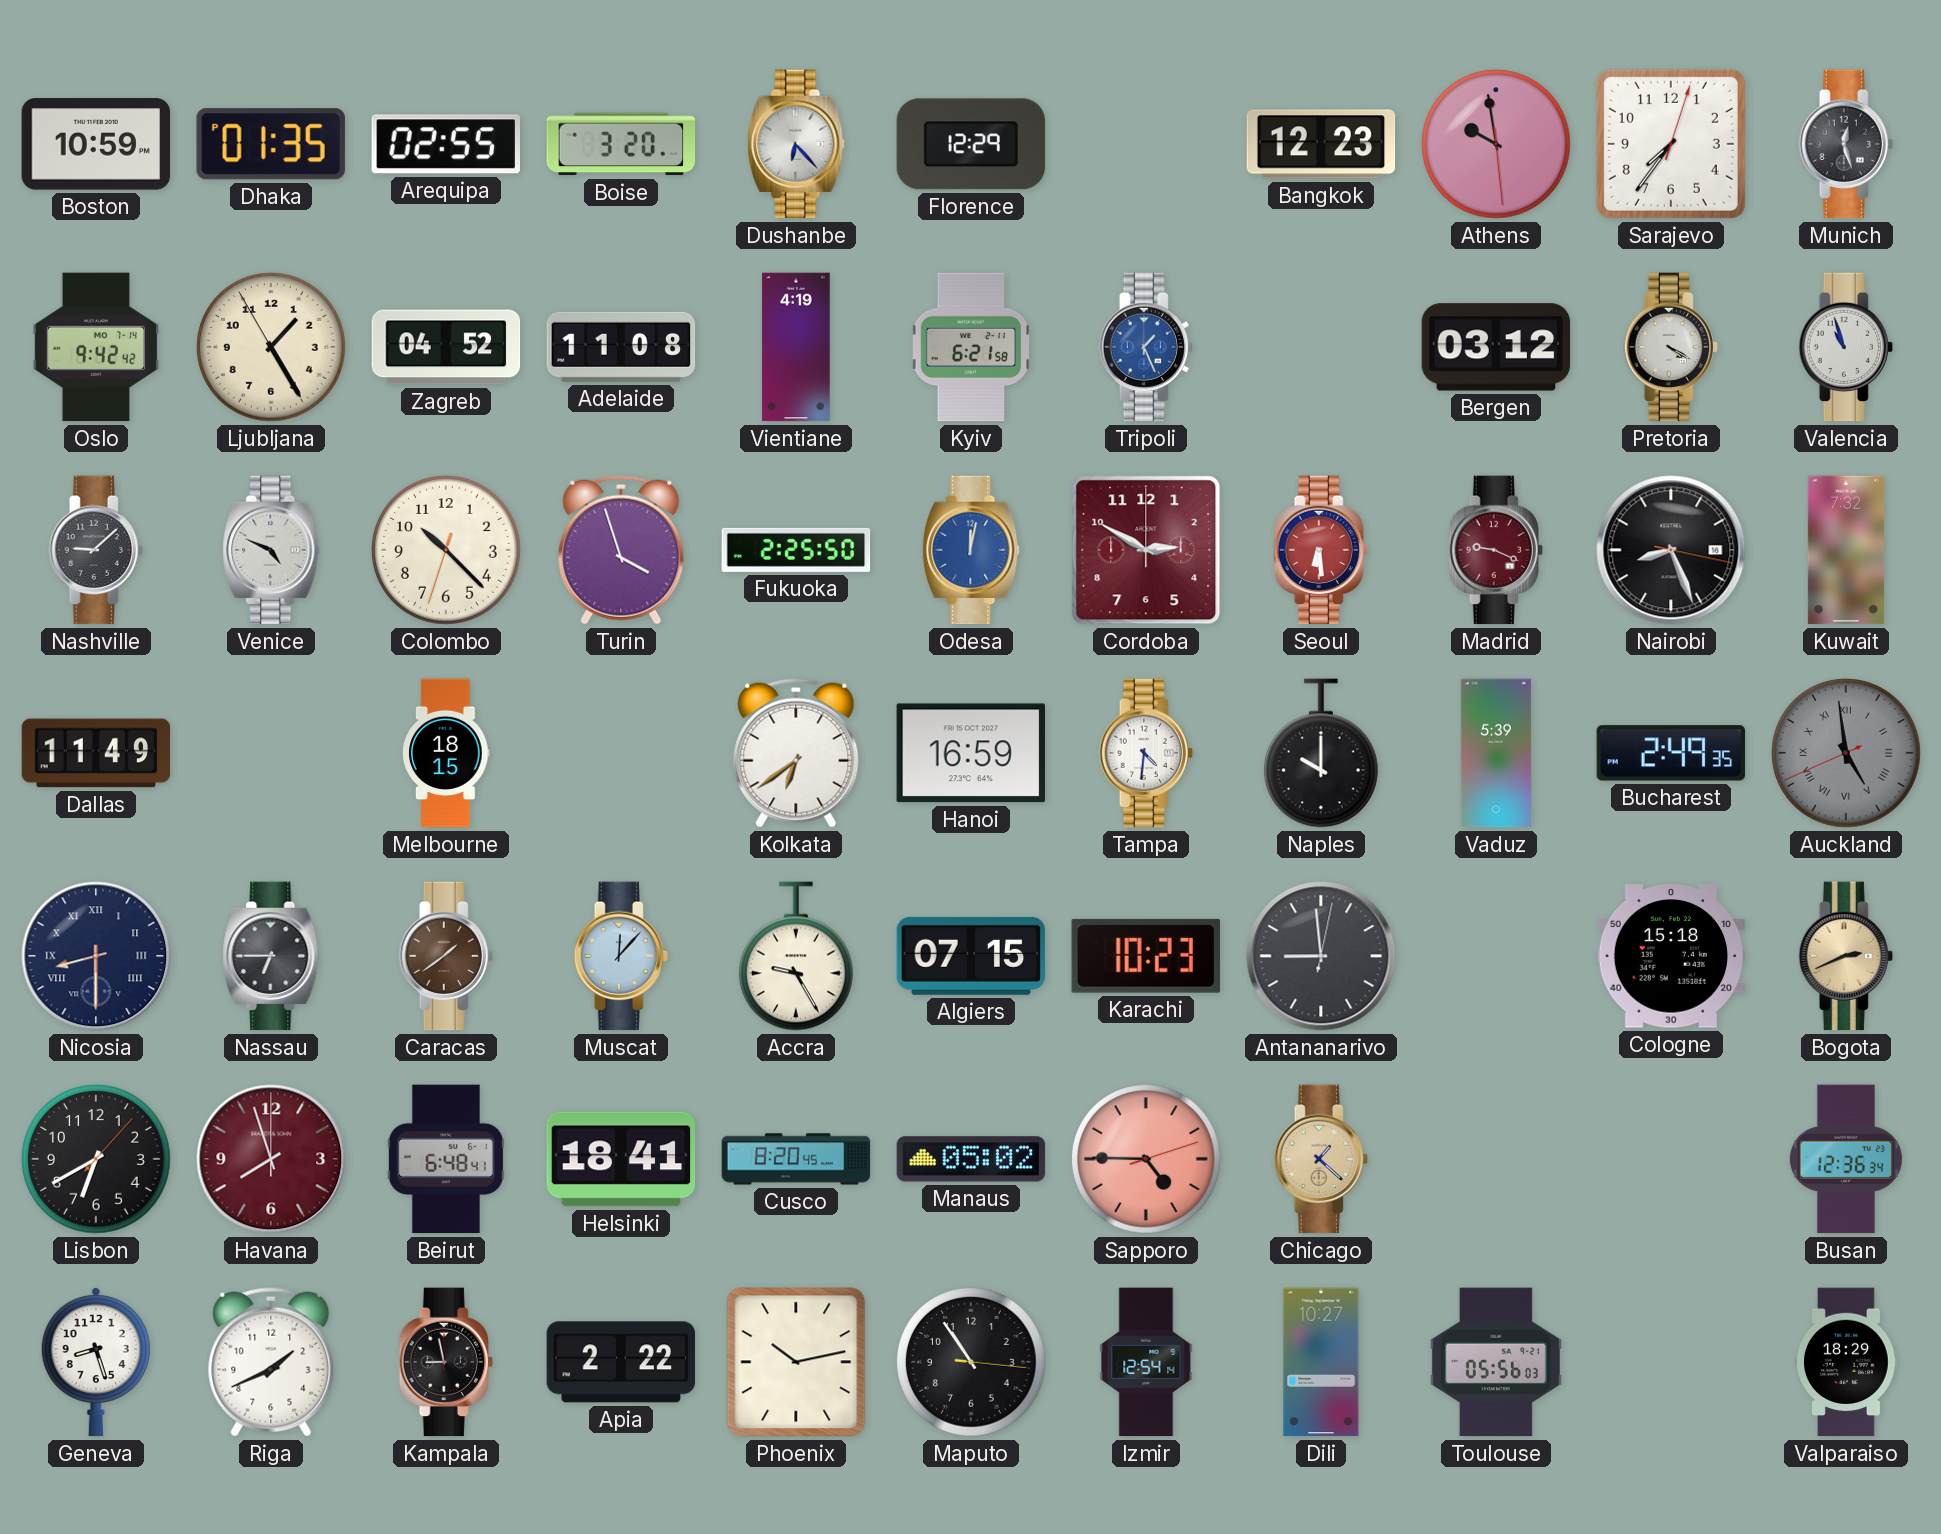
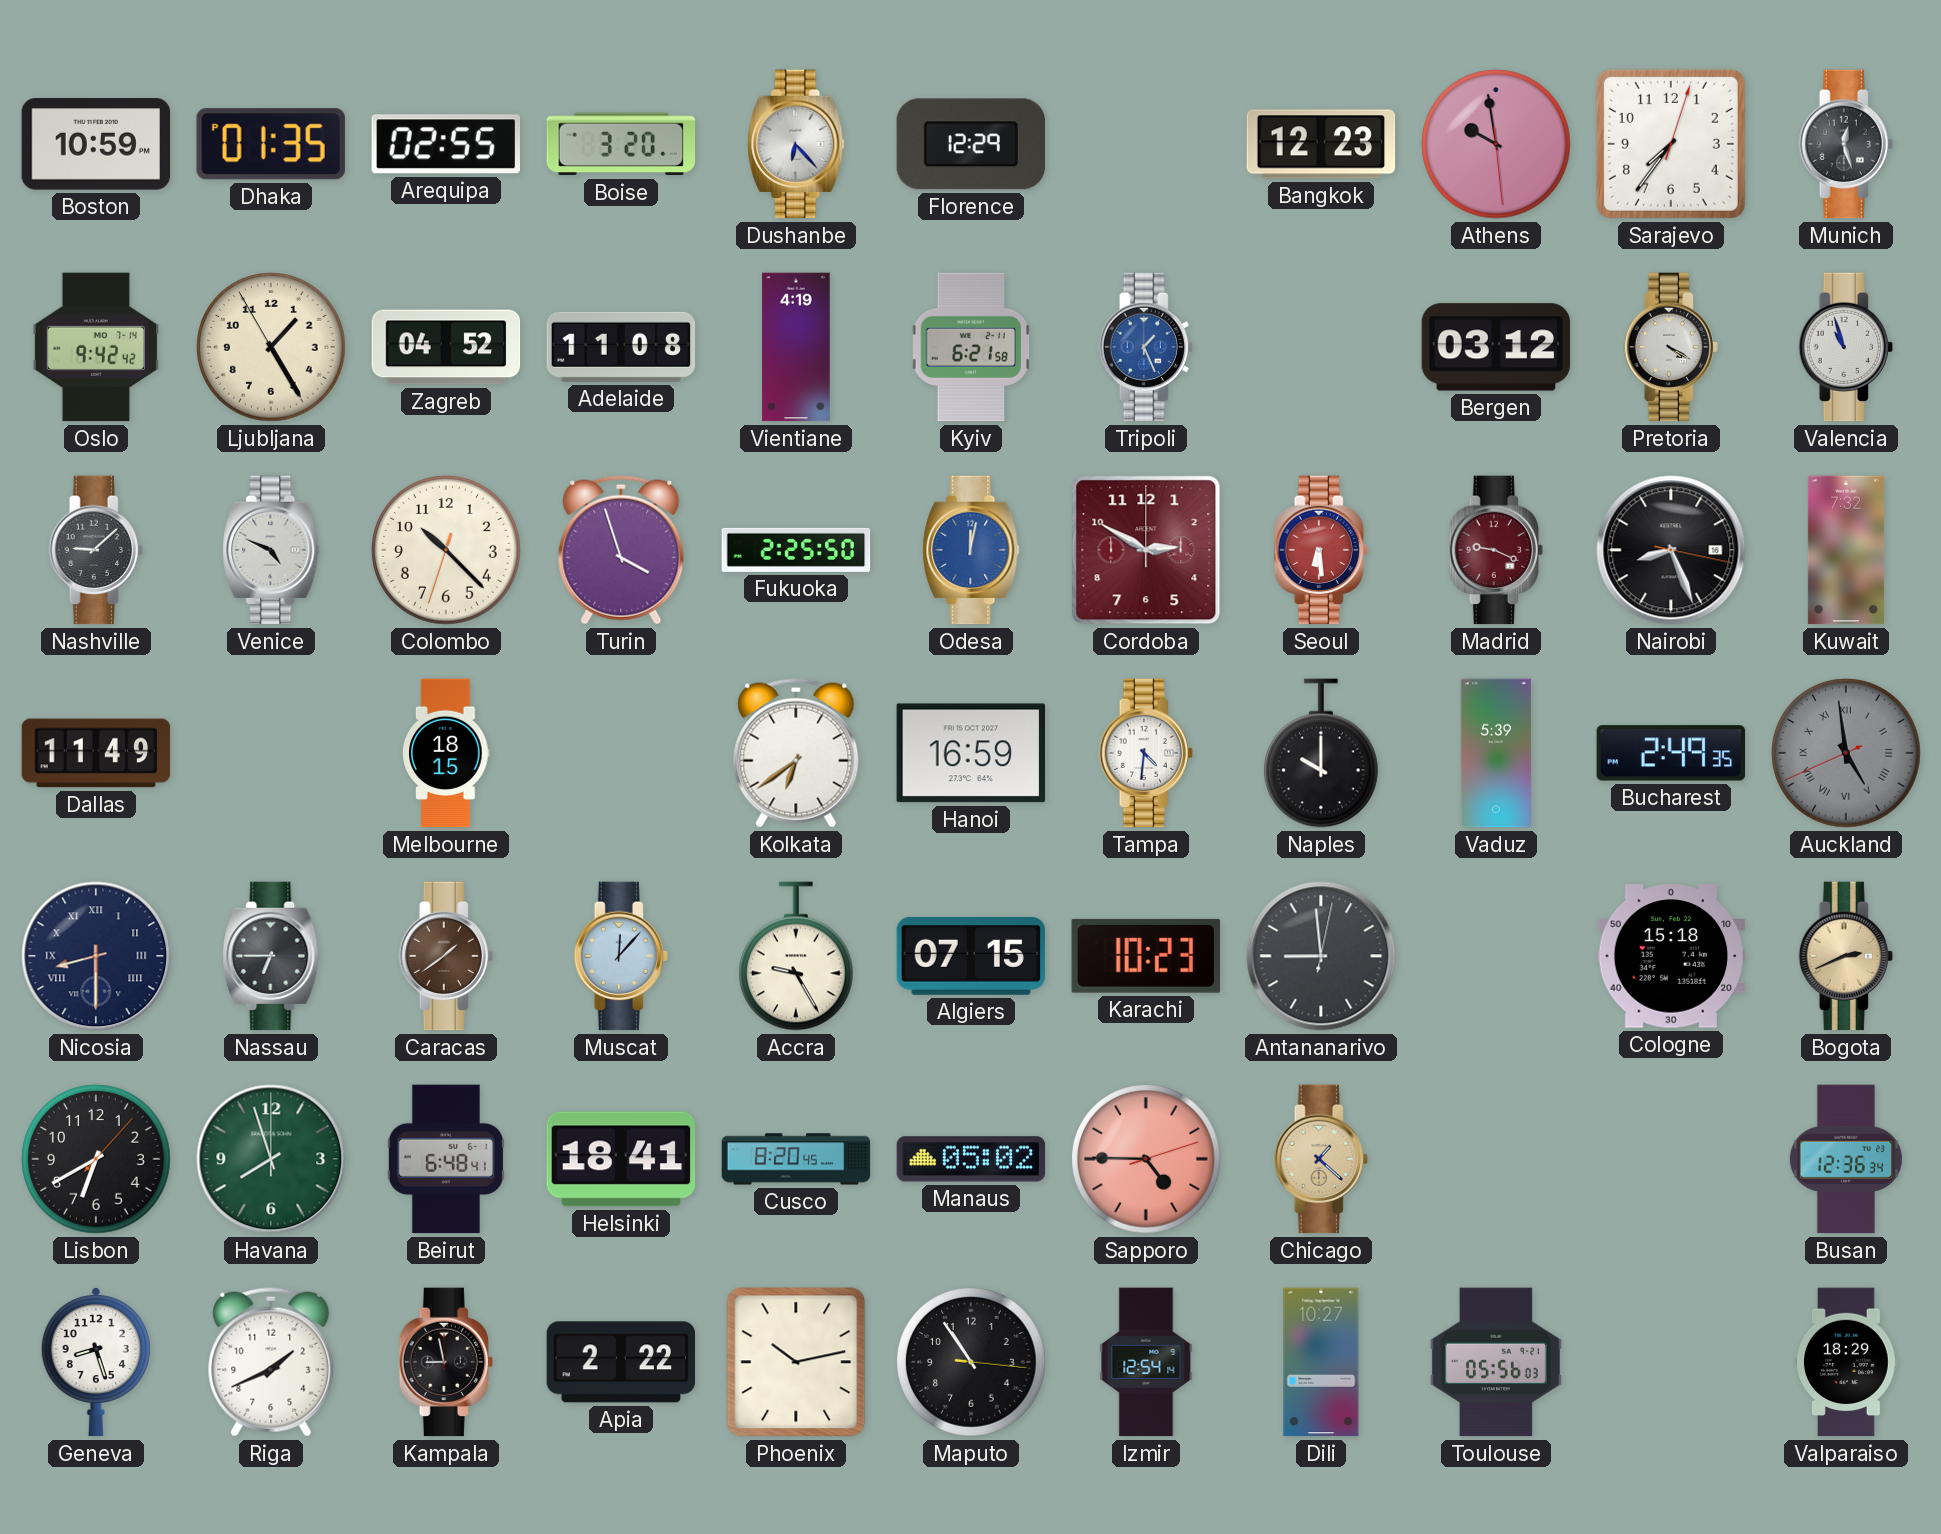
Havana dial: burgundy -> green
